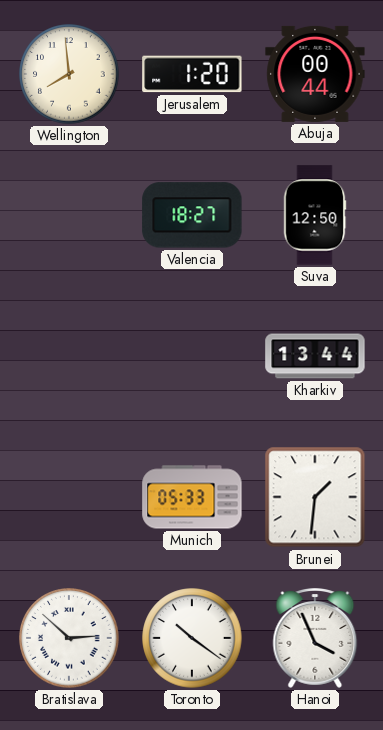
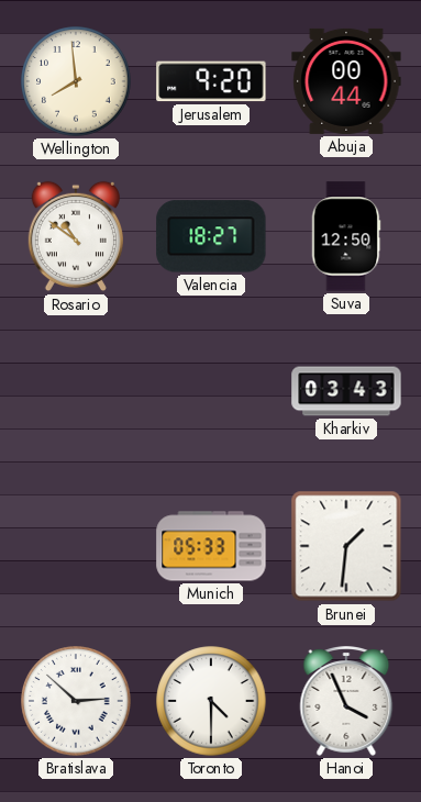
Jerusalem: 1:20 -> 9:20
Rosario: none -> 10:51
Kharkiv: 13:44 -> 03:43
Toronto: 10:21 -> 4:30
